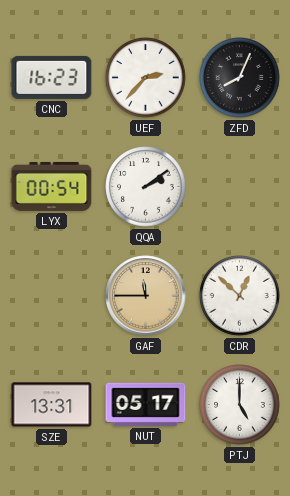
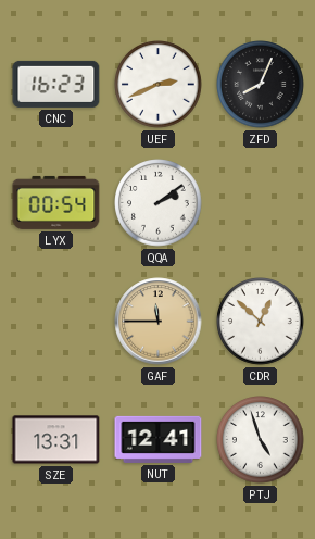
UEF: 2:37 -> 2:41
NUT: 05:17 -> 12:41
PTJ: 5:00 -> 4:57
